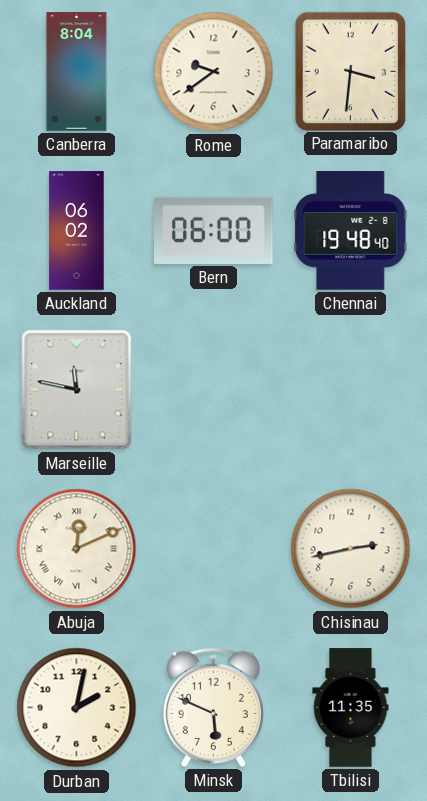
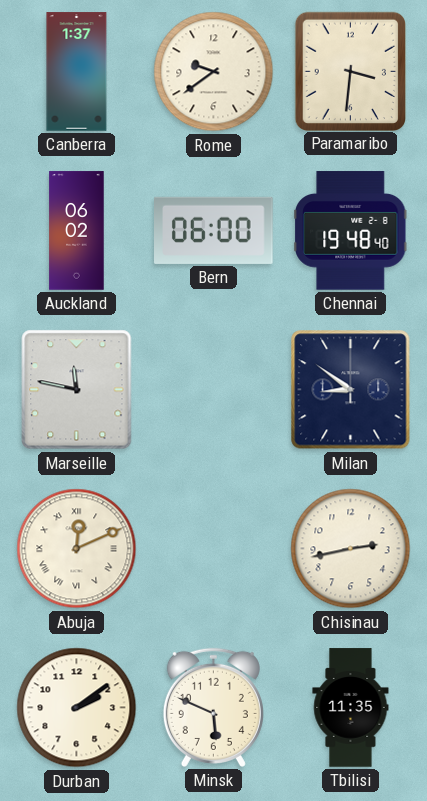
Canberra: 8:04 -> 1:37
Milan: none -> 8:51
Durban: 2:02 -> 2:09
